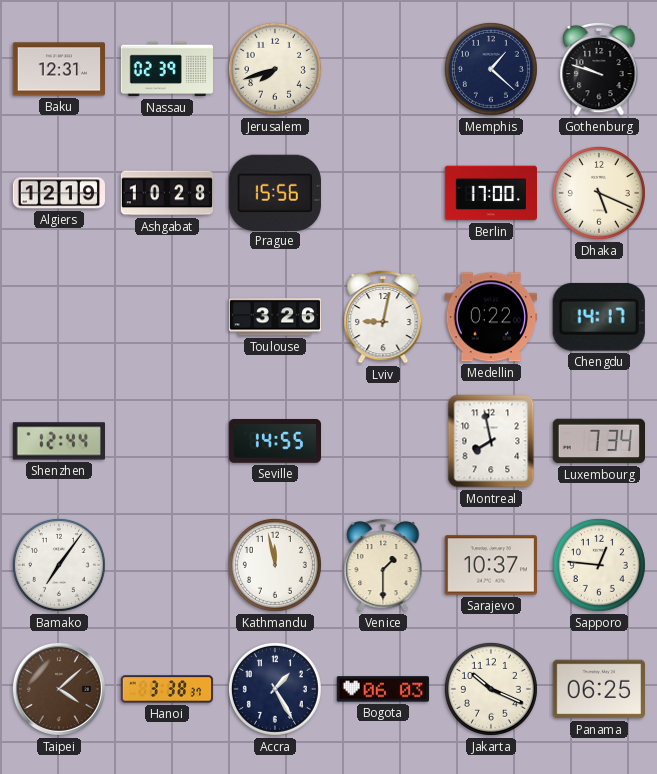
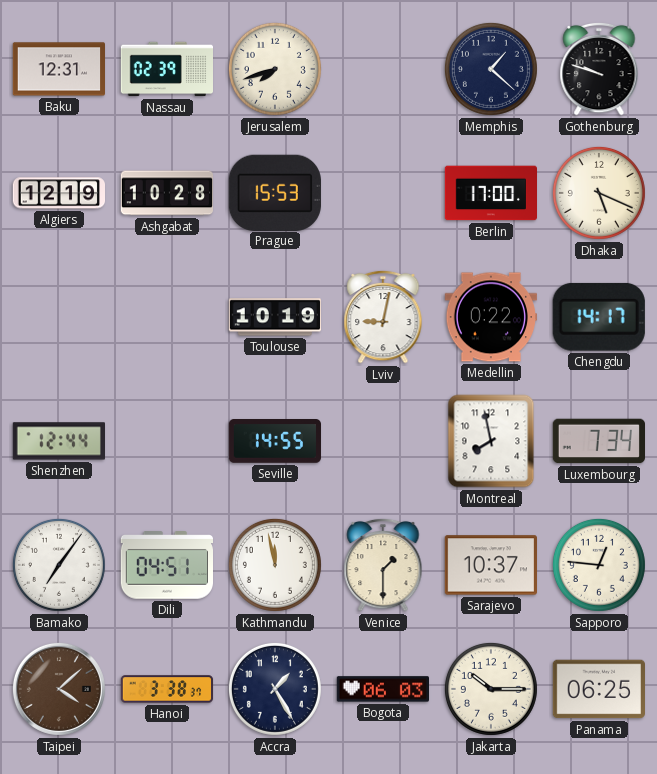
Prague: 15:56 -> 15:53
Toulouse: 3:26 -> 10:19
Dili: none -> 04:51
Jakarta: 10:19 -> 10:15
